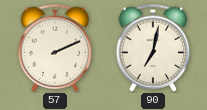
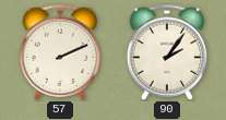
90: 7:02 -> 2:06
